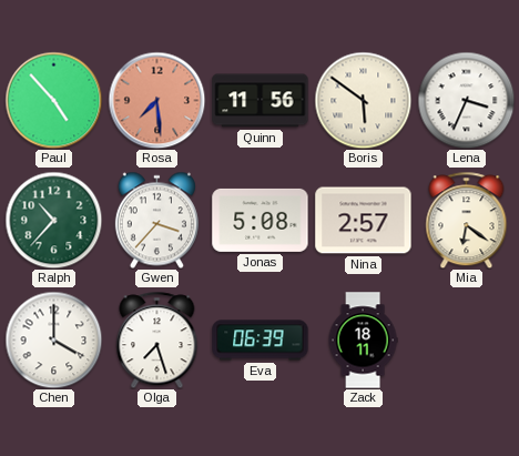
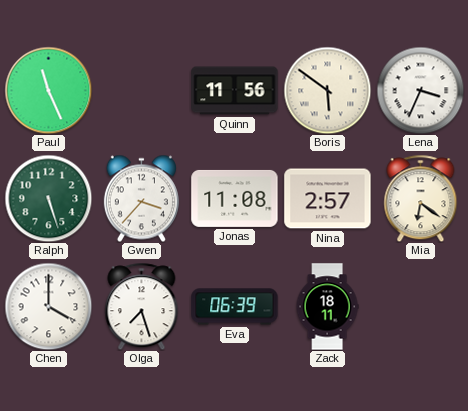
Paul: 4:53 -> 11:26
Rosa: 7:29 -> none
Ralph: 10:37 -> 5:27
Jonas: 5:08 -> 11:08
